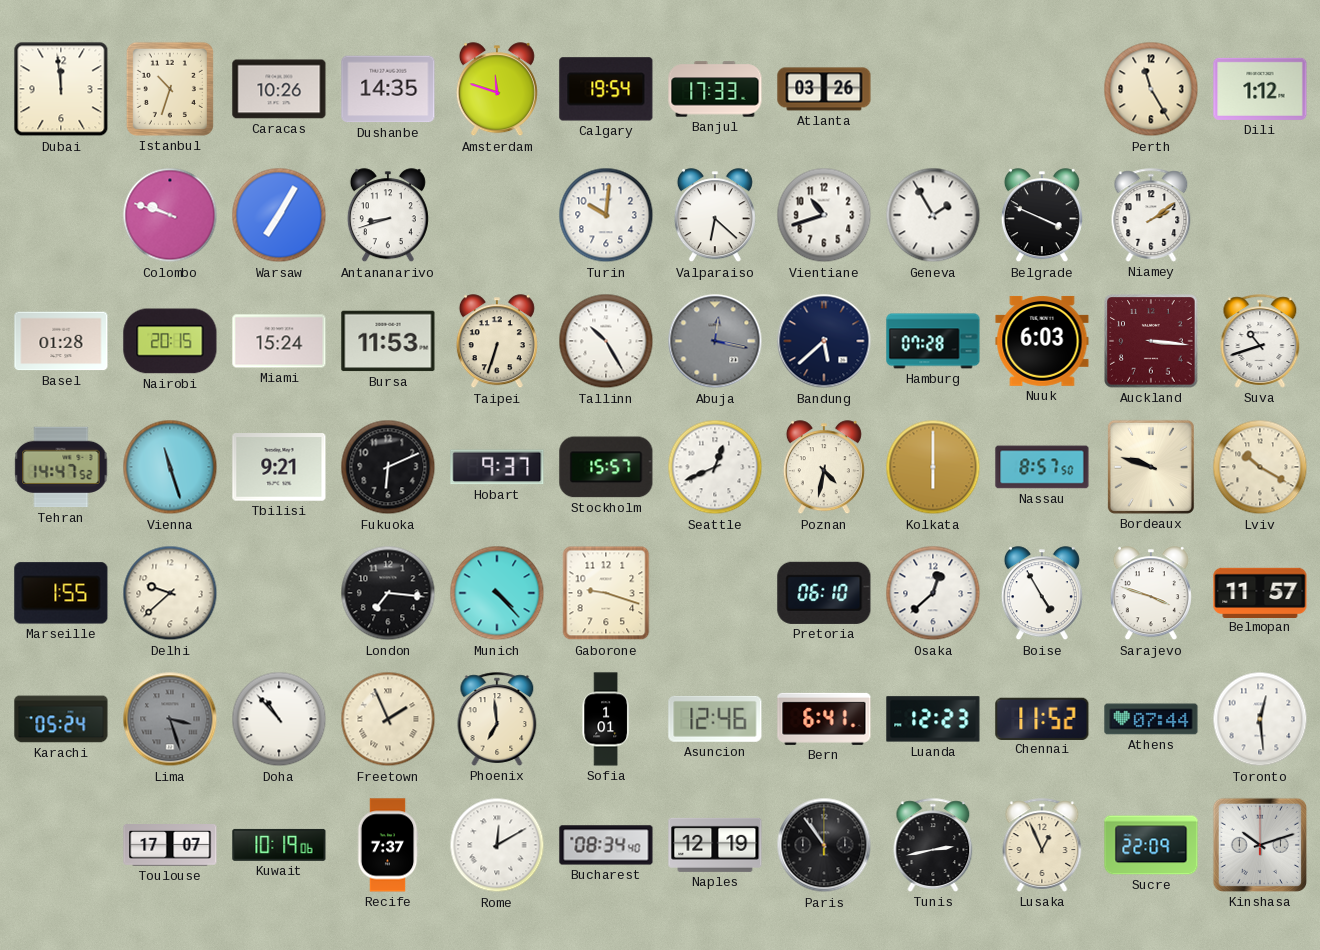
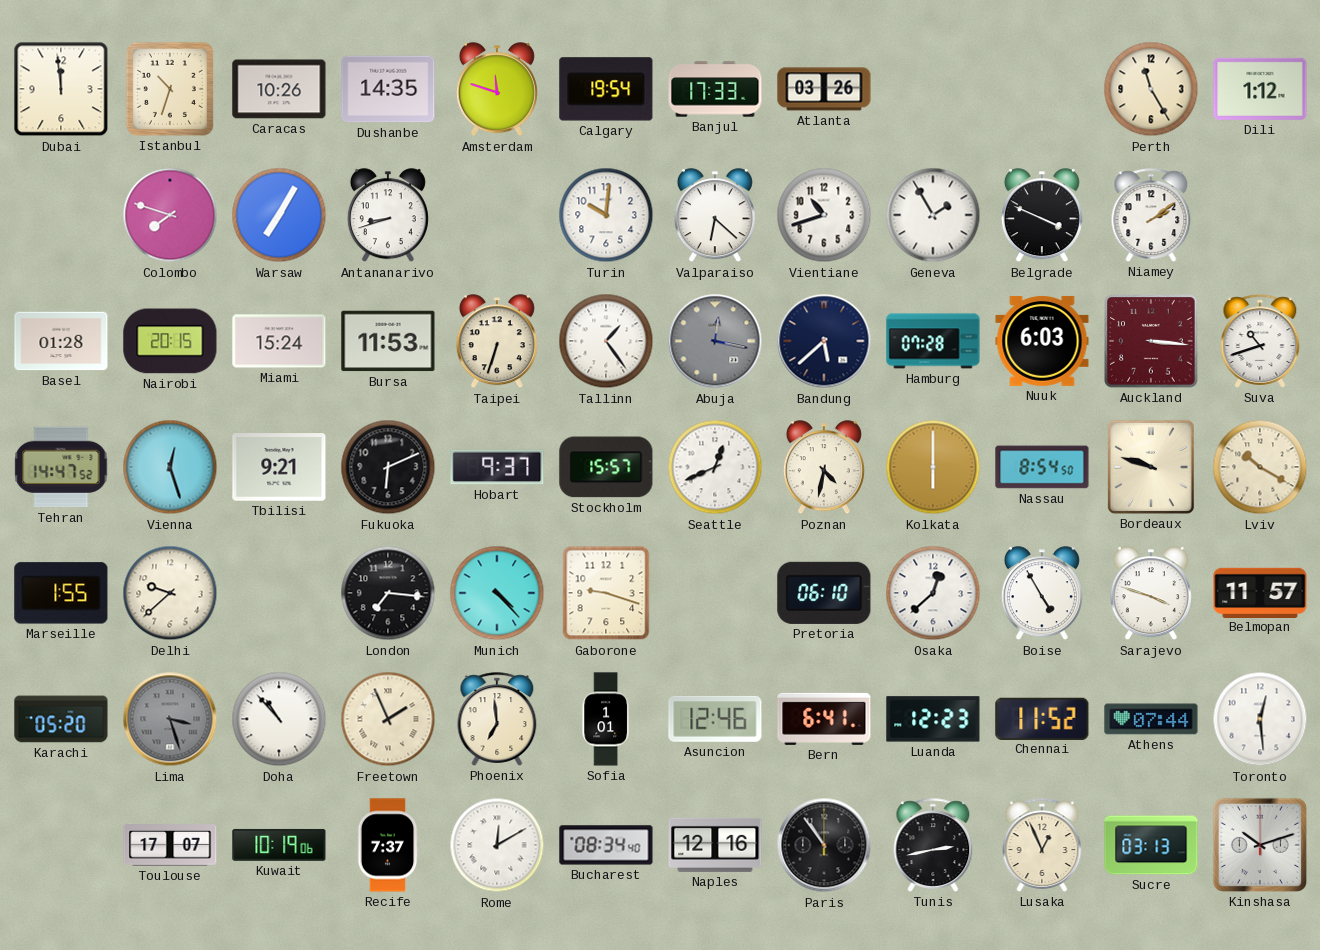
Colombo: 9:48 -> 7:48
Tallinn: 10:25 -> 1:24
Vienna: 11:27 -> 12:27
Nassau: 8:57 -> 8:54
Karachi: 05:24 -> 05:20
Naples: 12:19 -> 12:16
Sucre: 22:09 -> 03:13
